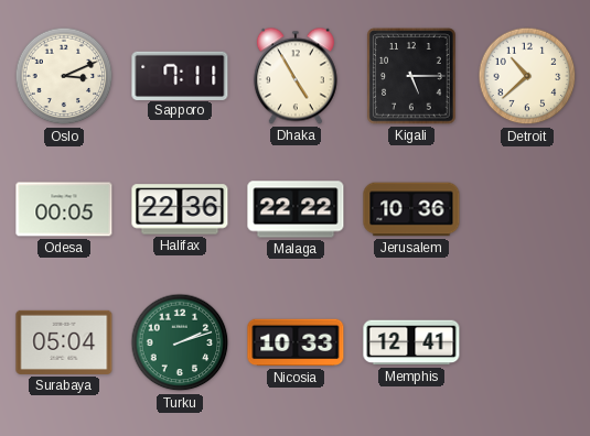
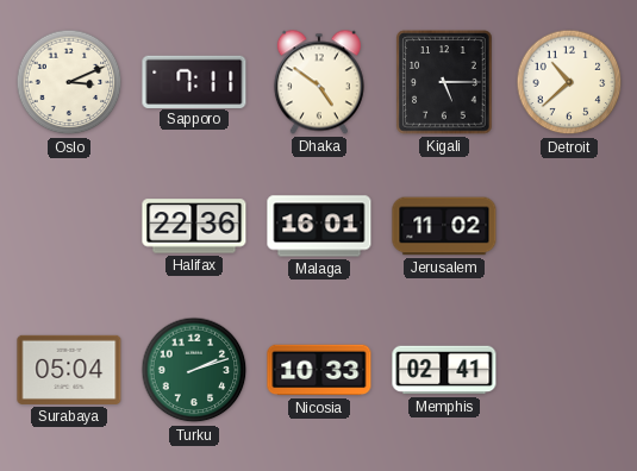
Dhaka: 4:55 -> 4:51
Odesa: 00:05 -> none
Malaga: 22:22 -> 16:01
Jerusalem: 10:36 -> 11:02
Memphis: 12:41 -> 02:41
